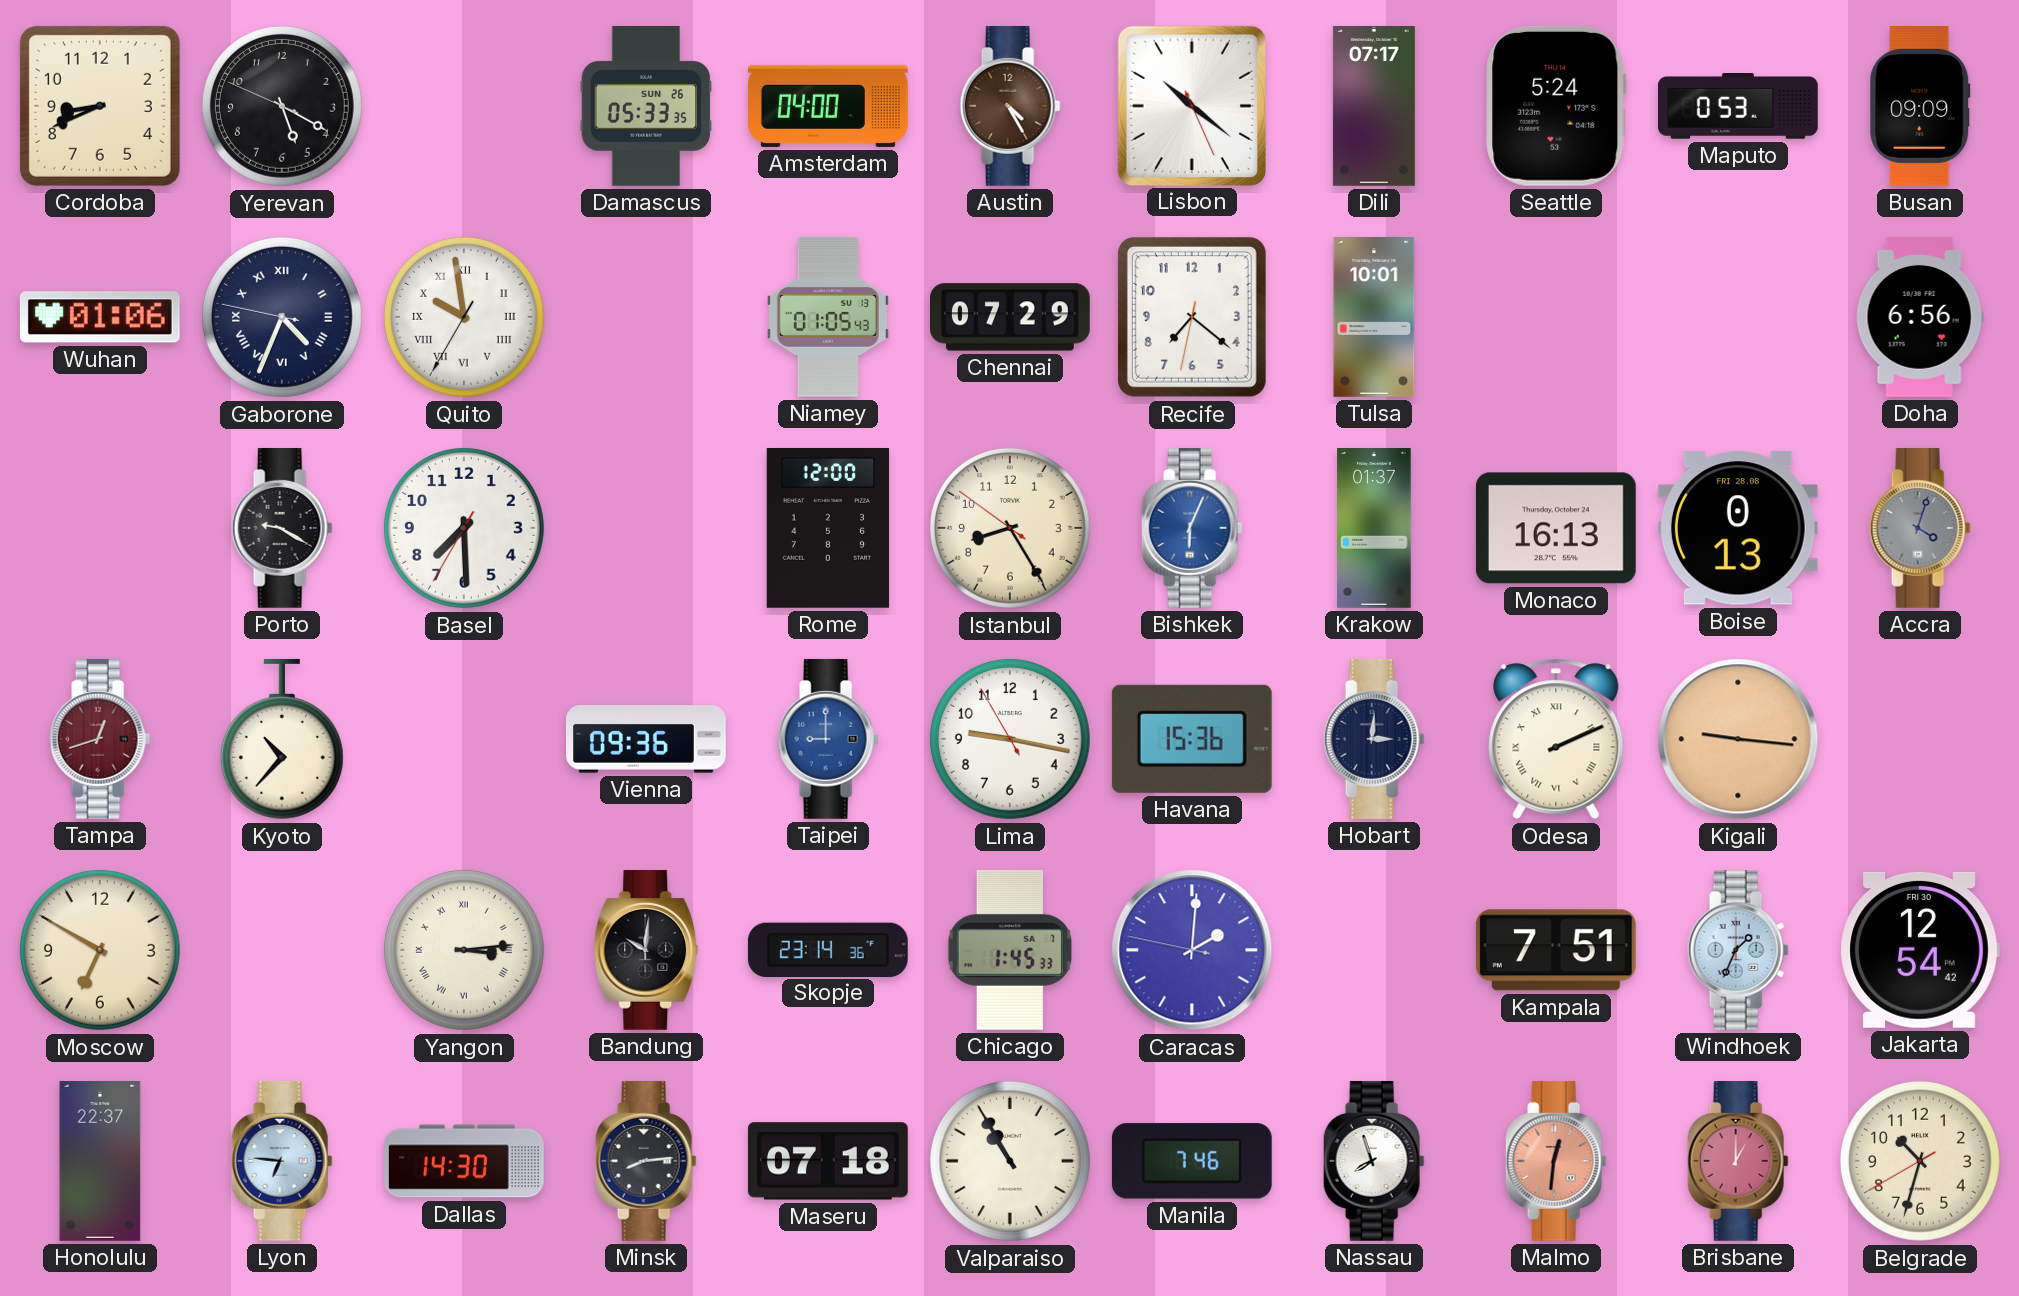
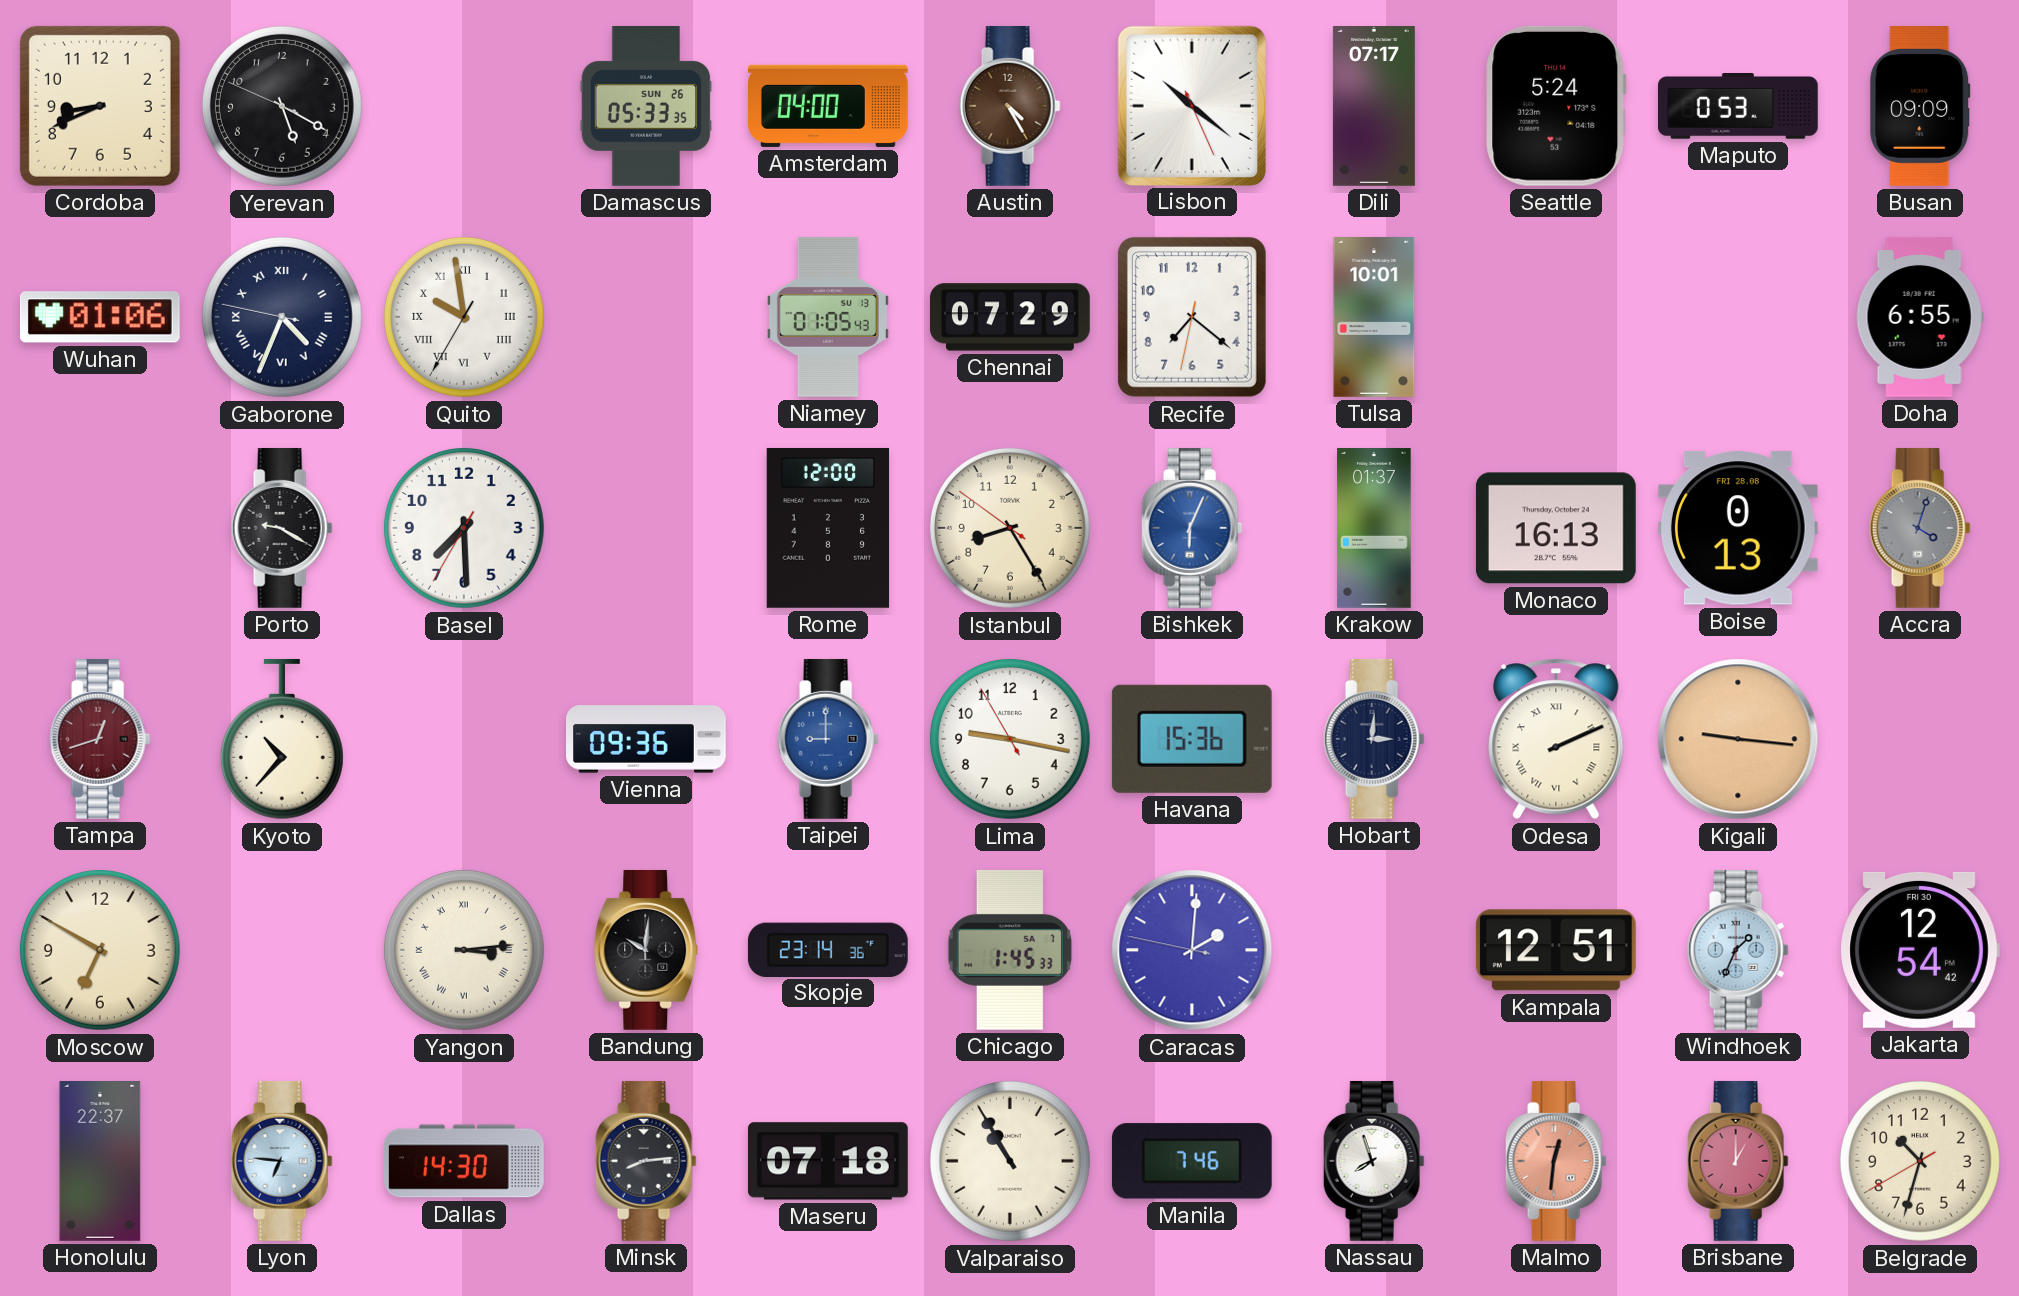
Doha: 6:56 -> 6:55
Kampala: 7:51 -> 12:51
